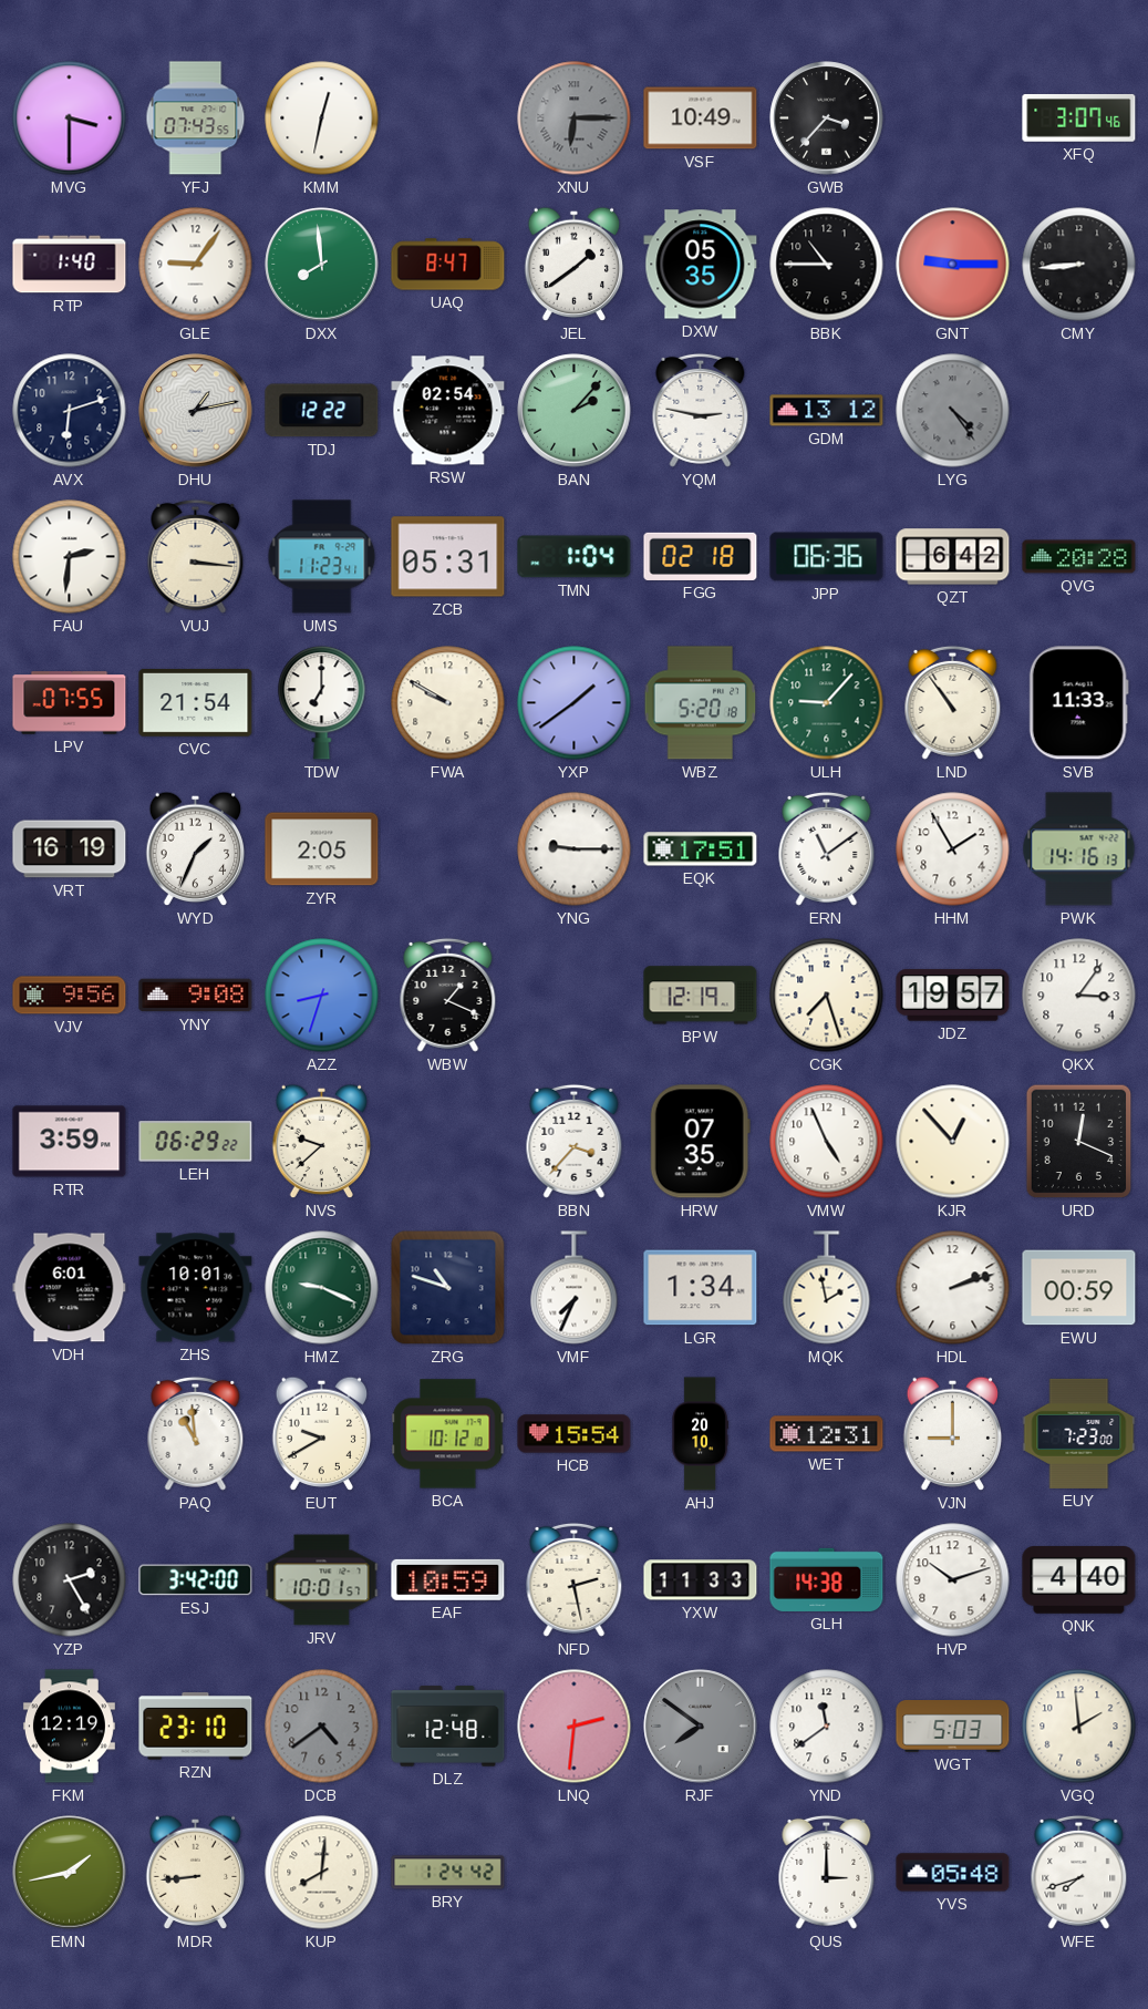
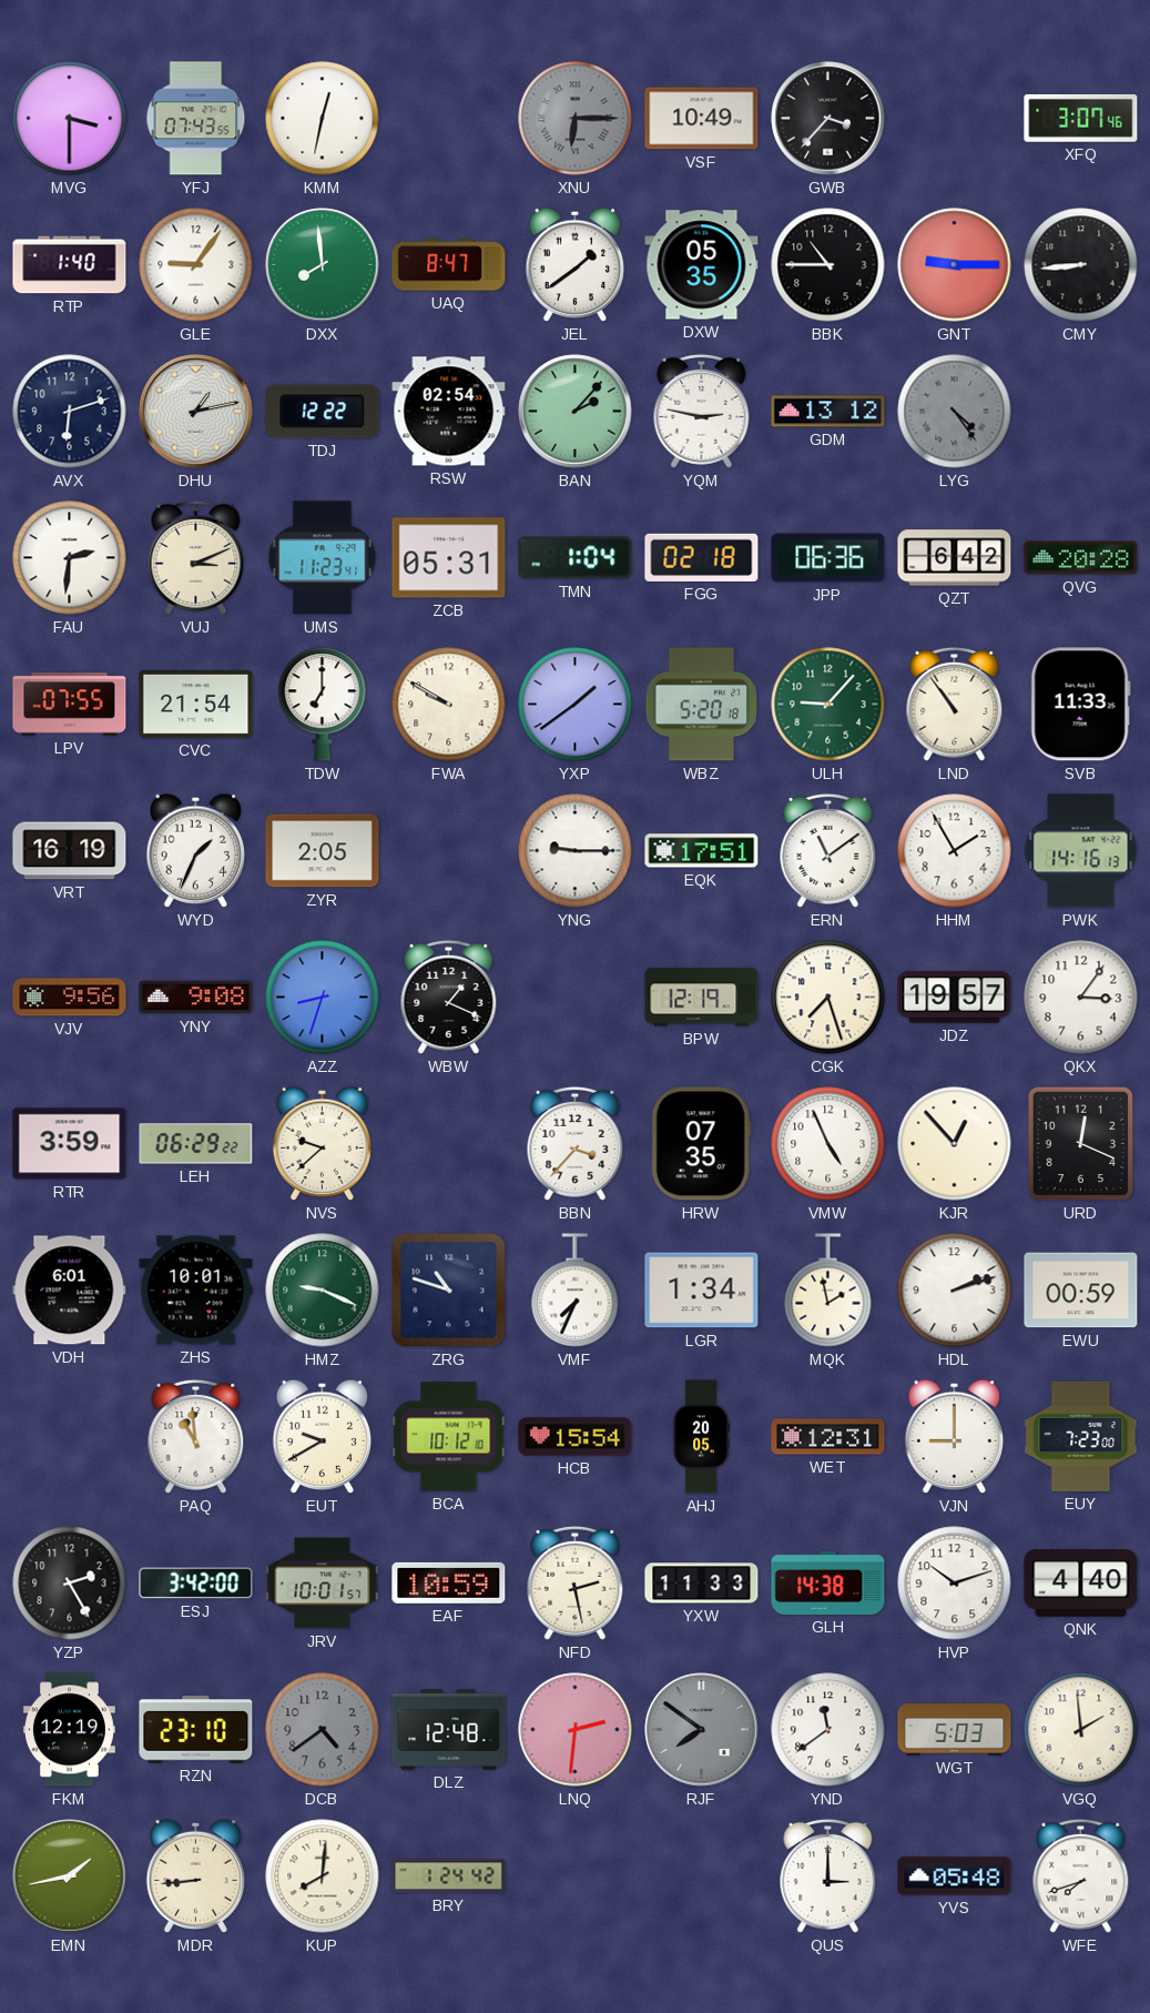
VUJ: 3:16 -> 3:11
AHJ: 20:10 -> 20:05
